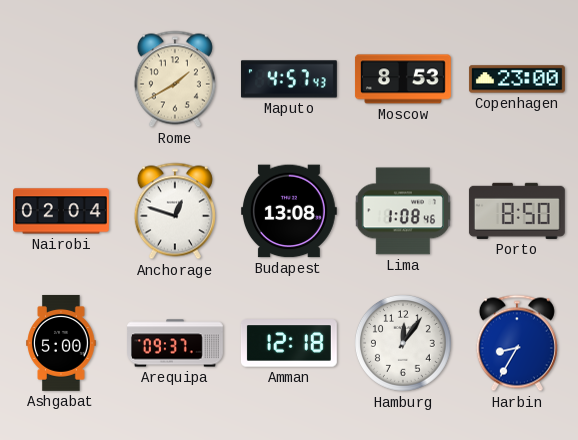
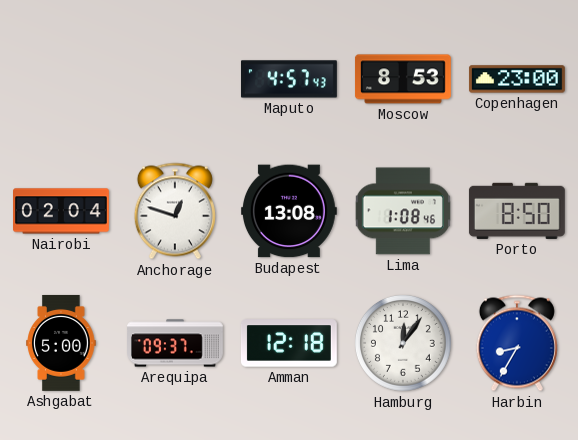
Rome: 1:40 -> none
